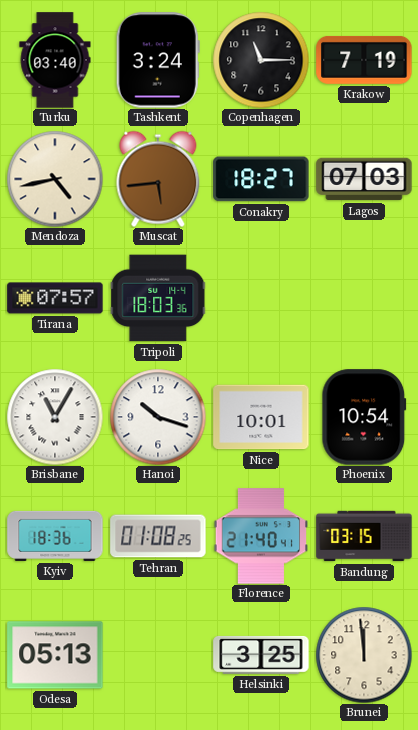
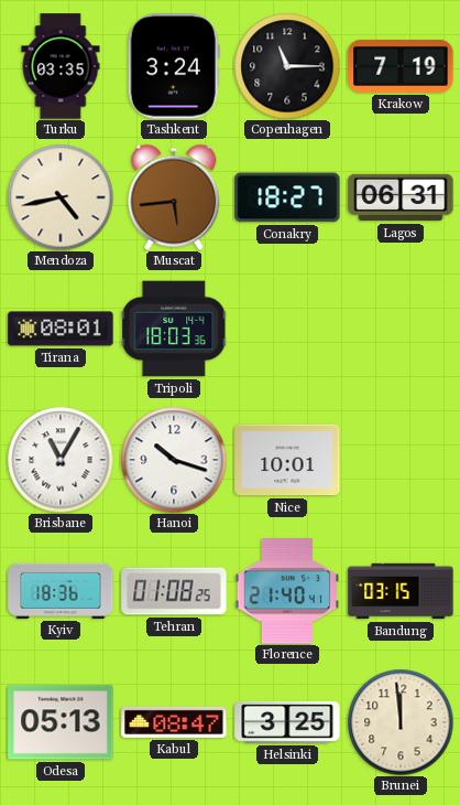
Turku: 03:40 -> 03:35
Lagos: 07:03 -> 06:31
Tirana: 07:57 -> 08:01
Phoenix: 10:54 -> none
Kabul: none -> 08:47
